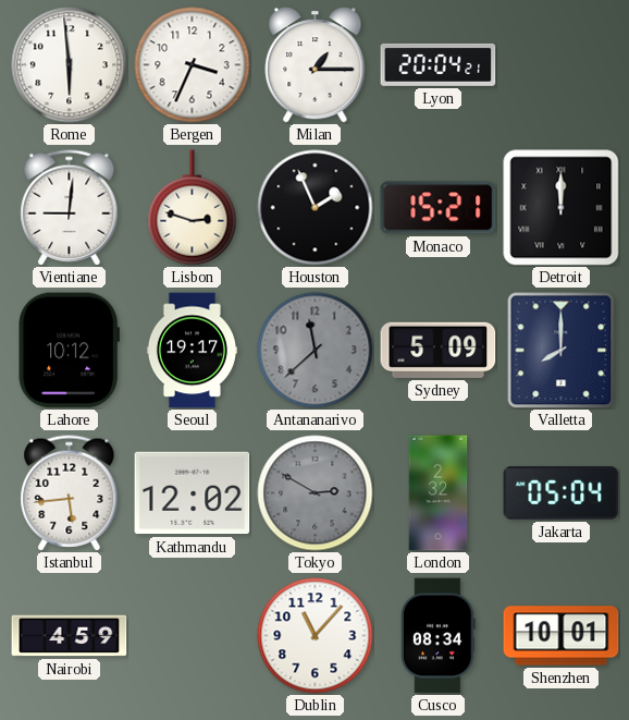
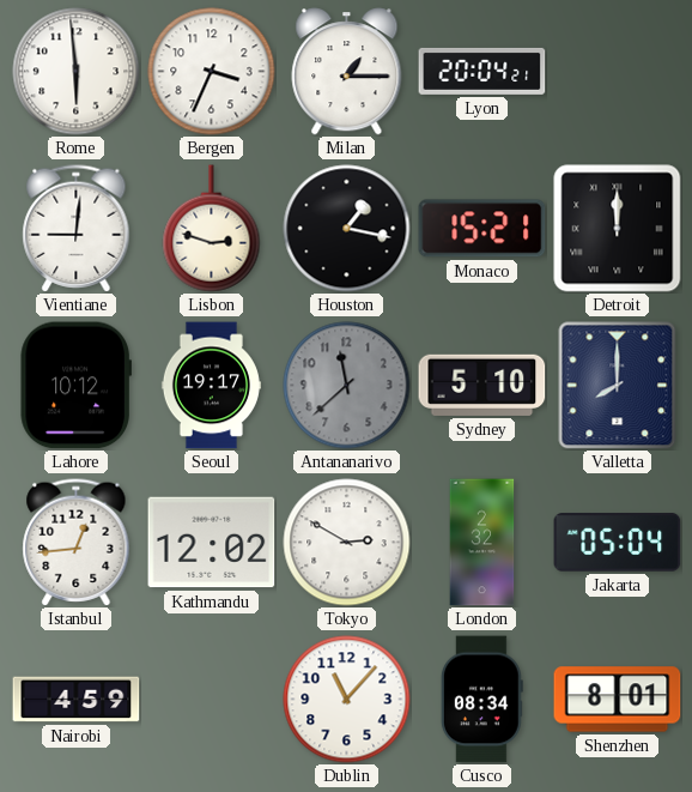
Houston: 1:56 -> 1:17
Sydney: 5:09 -> 5:10
Istanbul: 5:44 -> 12:44
Tokyo dial: grey -> white
Shenzhen: 10:01 -> 8:01
